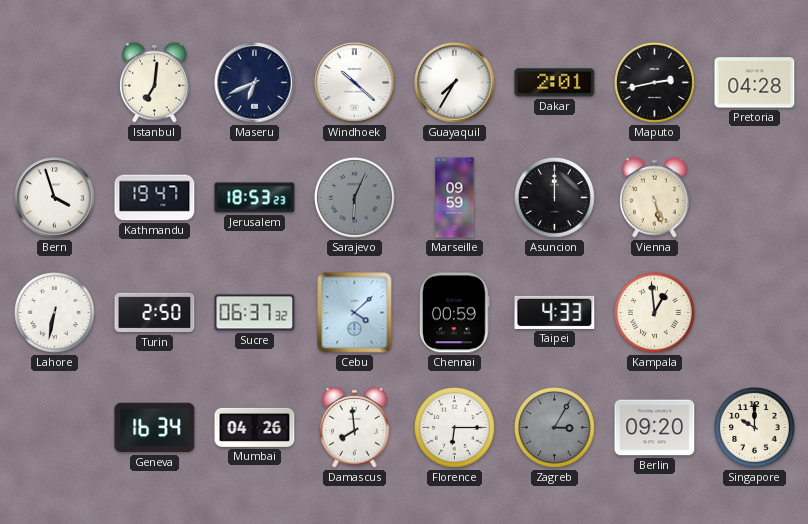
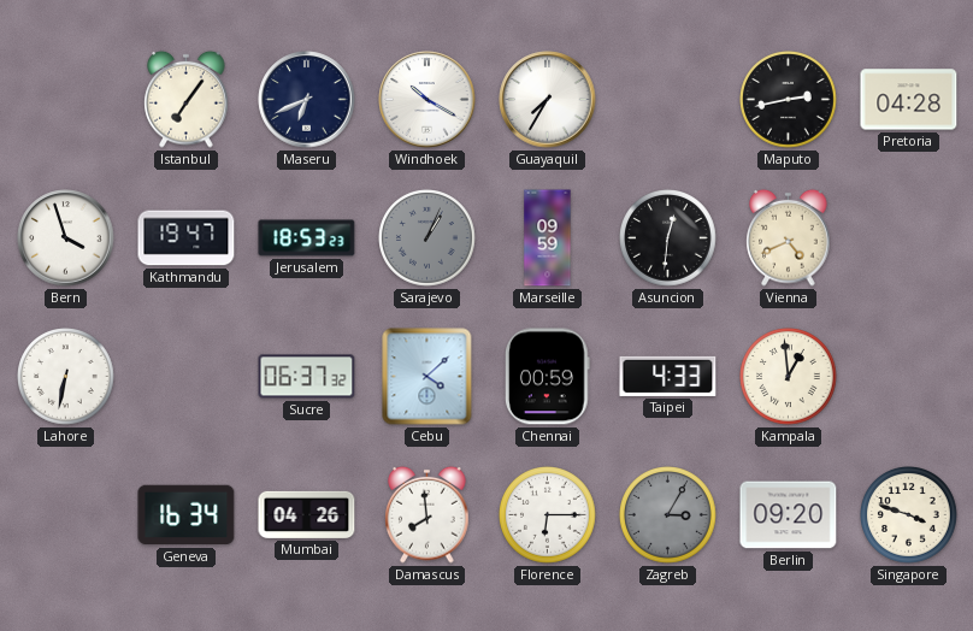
Istanbul: 7:01 -> 7:06
Windhoek: 10:22 -> 10:20
Dakar: 2:01 -> none
Sarajevo: 6:04 -> 1:04
Asuncion: 12:00 -> 12:31
Vienna: 5:27 -> 4:41
Turin: 2:50 -> none
Singapore: 10:00 -> 3:48
